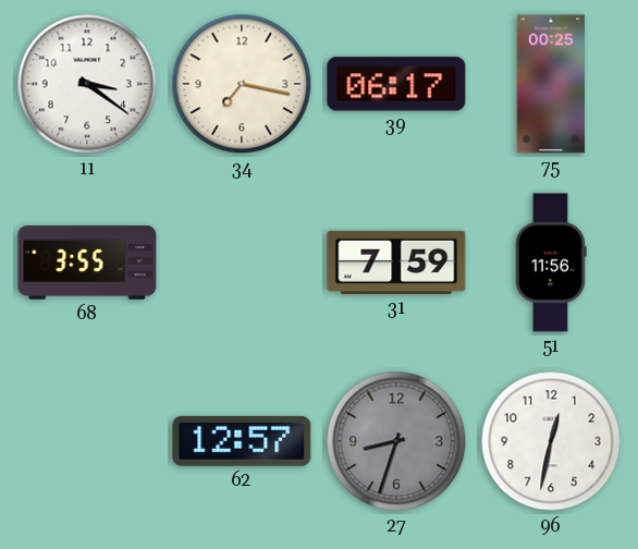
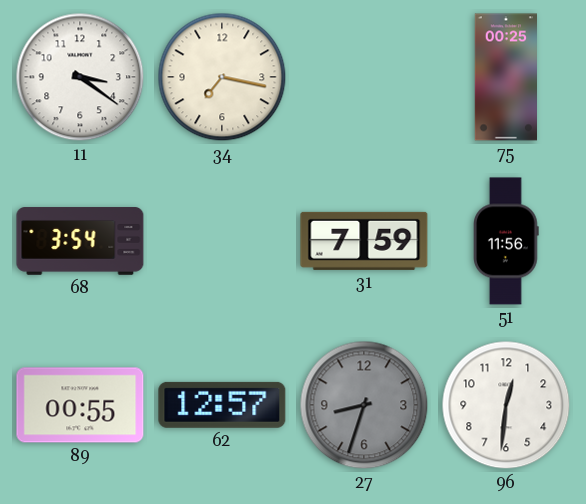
39: 06:17 -> none
68: 3:55 -> 3:54
89: none -> 00:55
96: 12:32 -> 12:31
